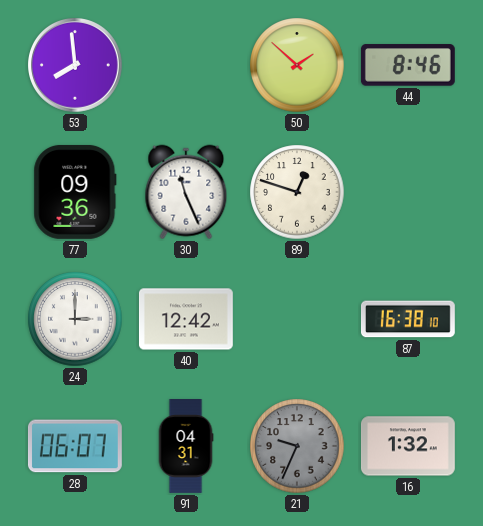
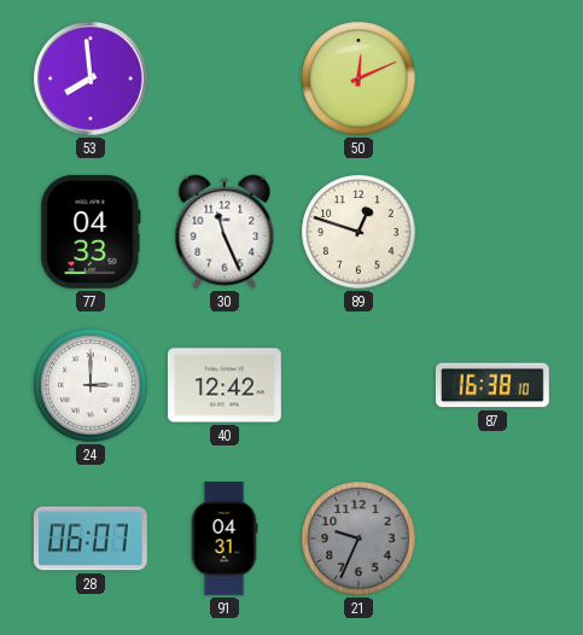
50: 1:52 -> 12:11
44: 8:46 -> none
77: 09:36 -> 04:33
16: 1:32 -> none
